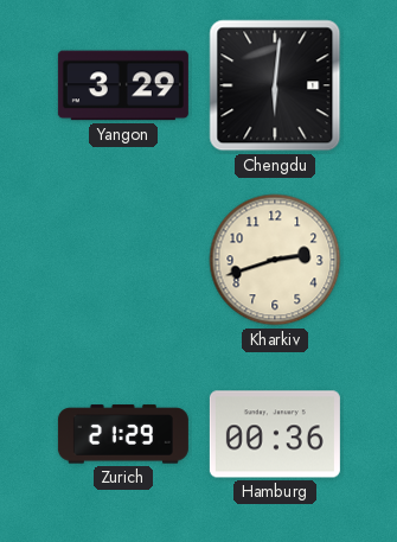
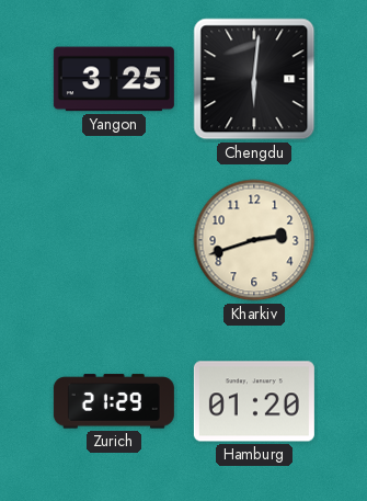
Yangon: 3:29 -> 3:25
Hamburg: 00:36 -> 01:20
